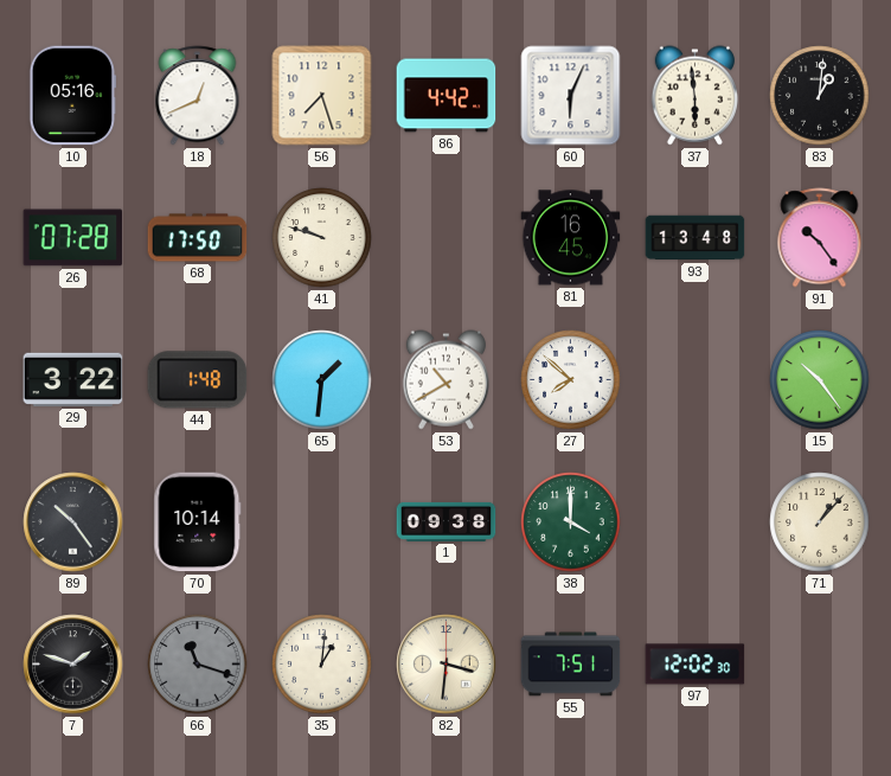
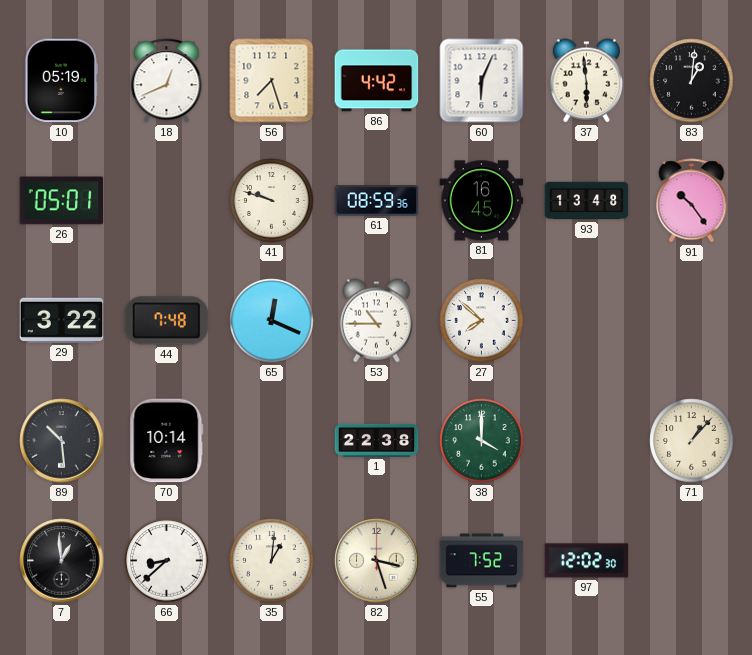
10: 05:16 -> 05:19
26: 07:28 -> 05:01
68: 17:50 -> none
61: none -> 08:59
44: 1:48 -> 7:48
65: 1:31 -> 12:19
53: 10:40 -> 10:45
15: 10:24 -> none
89: 10:24 -> 10:29
1: 09:38 -> 22:38
7: 1:48 -> 12:59
66: 11:18 -> 8:38
66 dial: grey -> white
82: 3:31 -> 3:27
55: 7:51 -> 7:52
